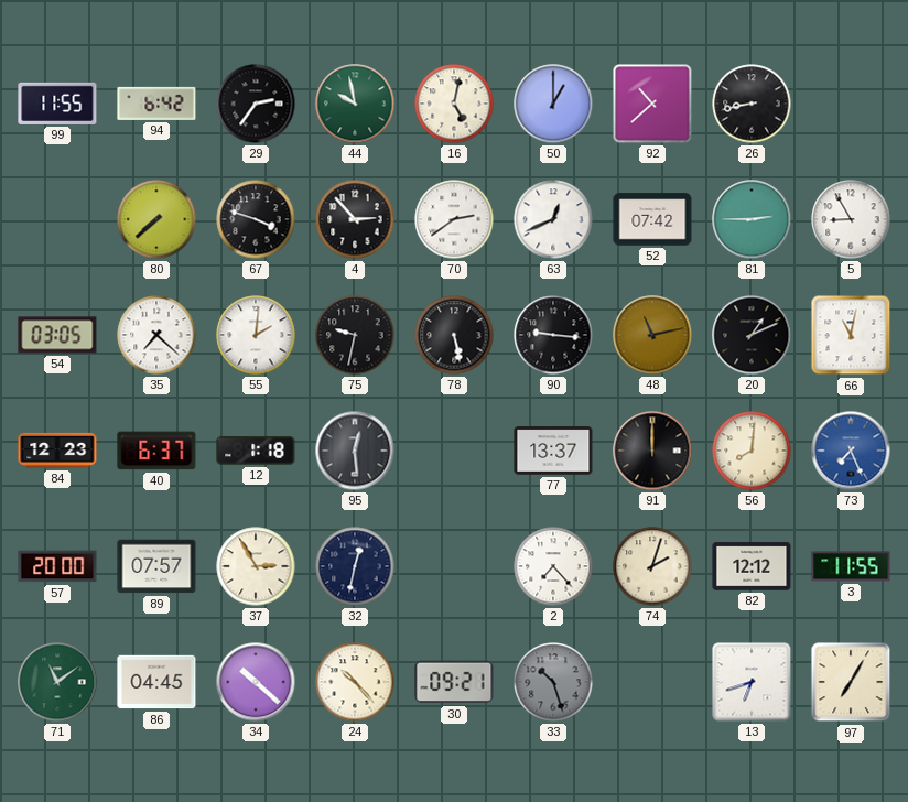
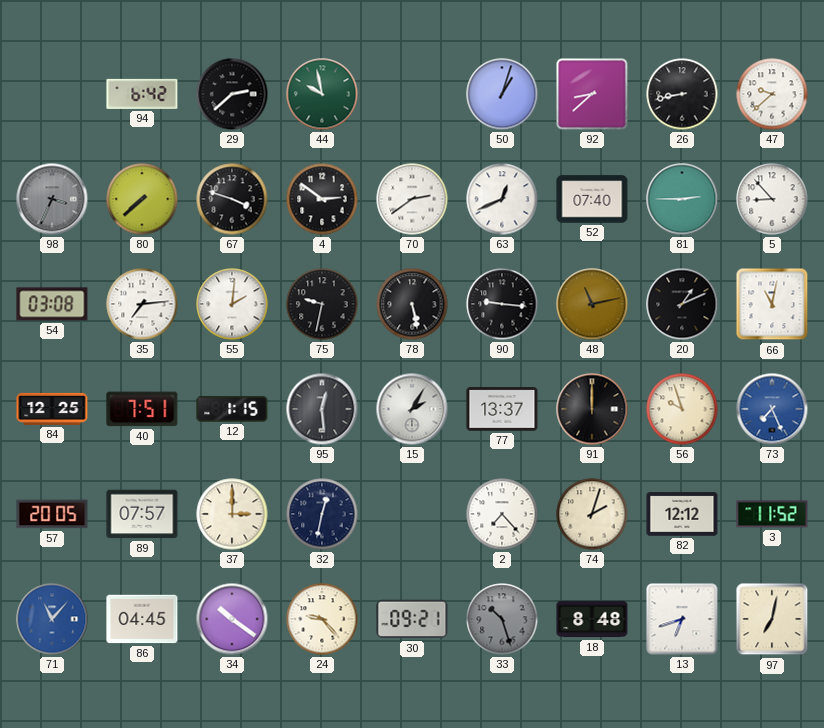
99: 11:55 -> none
29: 2:36 -> 2:38
16: 5:02 -> none
50: 1:00 -> 1:03
92: 10:38 -> 8:38
47: none -> 9:38
98: none -> 3:34
4: 2:53 -> 2:51
52: 07:42 -> 07:40
5: 8:55 -> 8:53
54: 03:05 -> 03:08
35: 7:22 -> 7:14
84: 12:23 -> 12:25
40: 6:37 -> 7:51
12: 1:18 -> 1:15
15: none -> 2:05
56: 8:01 -> 9:57
57: 20:00 -> 20:05
37: 2:55 -> 3:00
3: 11:55 -> 11:52
71: 11:09 -> 11:07
71 dial: green -> blue
34: 10:22 -> 10:21
24: 10:23 -> 9:23
18: none -> 8:48
97: 7:05 -> 7:02
